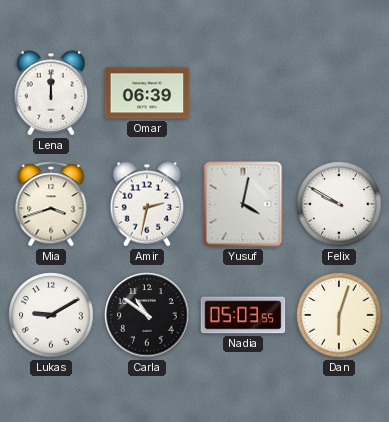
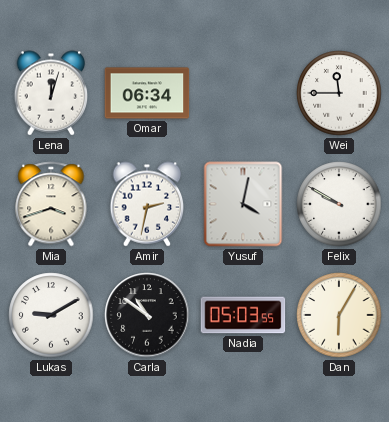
Lena: 12:00 -> 12:03
Omar: 06:39 -> 06:34
Wei: none -> 11:45
Dan: 6:03 -> 6:05
